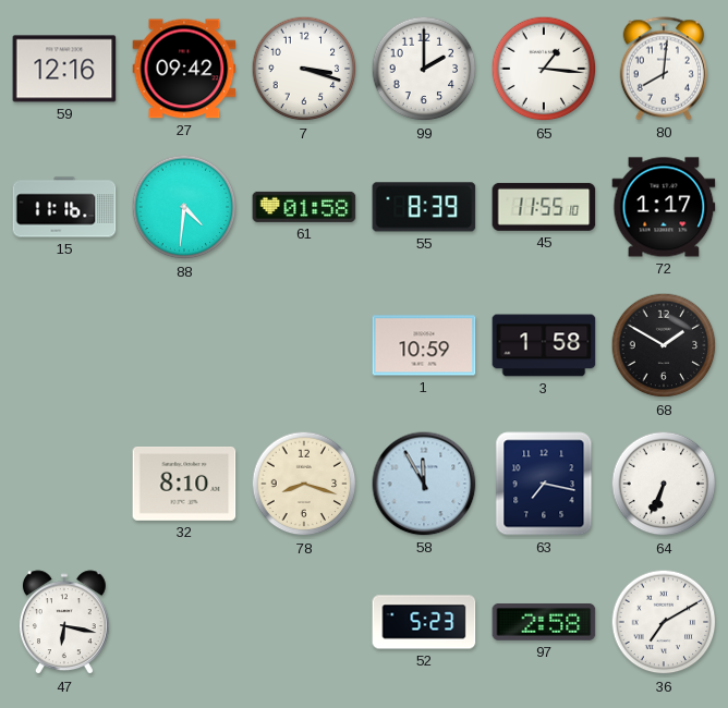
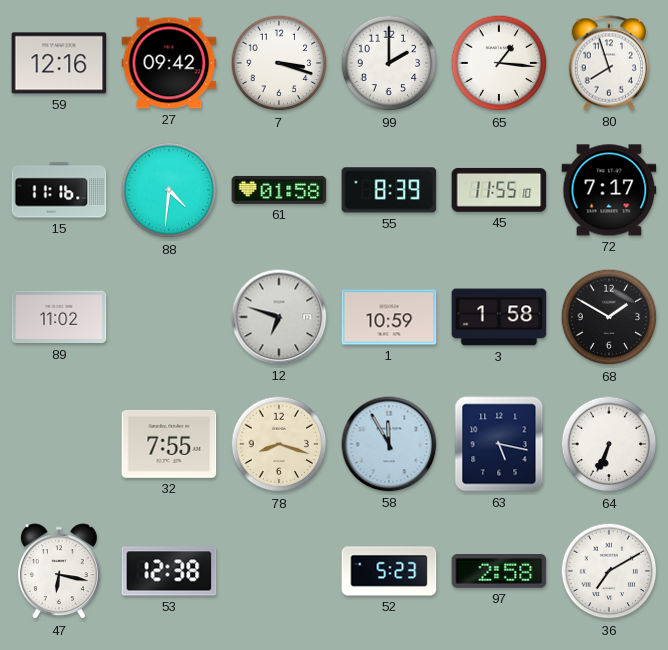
80: 8:01 -> 7:57
72: 1:17 -> 7:17
89: none -> 11:02
12: none -> 6:48
32: 8:10 -> 7:55
63: 7:17 -> 5:17
53: none -> 12:38
